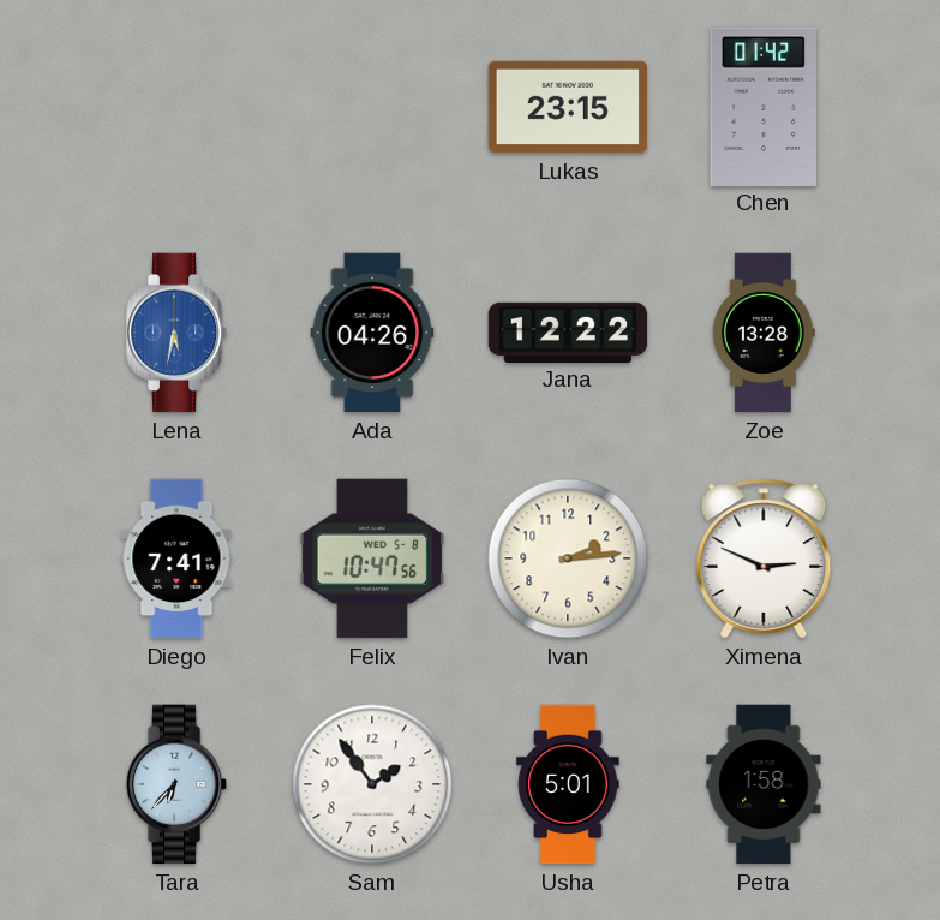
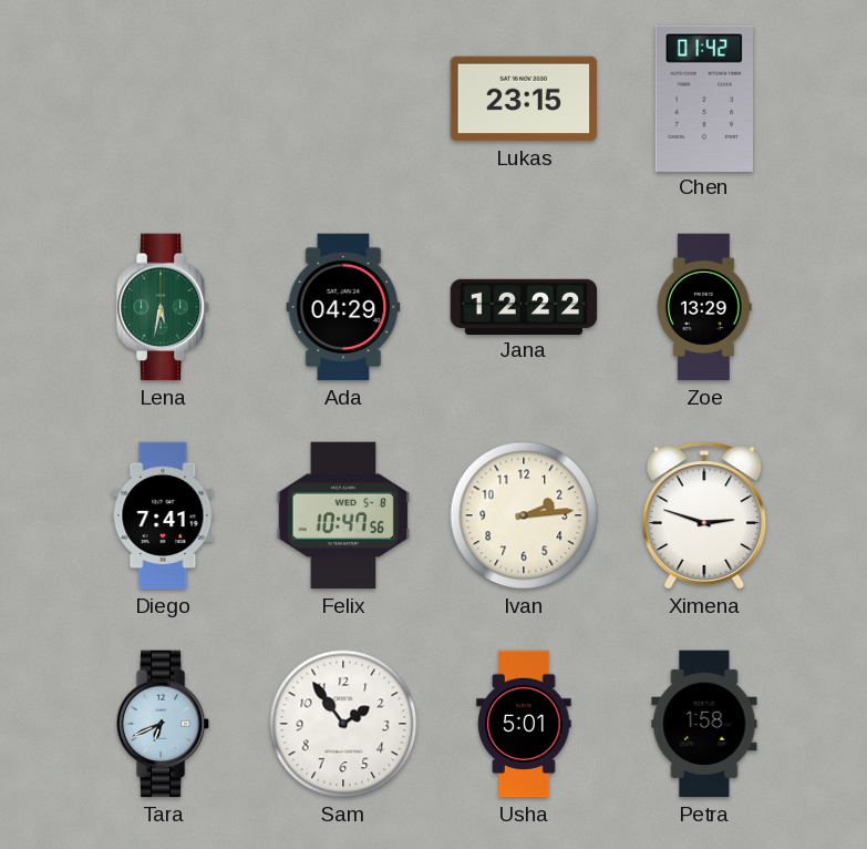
Lena dial: blue -> green
Ada: 04:26 -> 04:29
Zoe: 13:28 -> 13:29
Ximena: 2:49 -> 2:48
Tara: 6:37 -> 6:41
